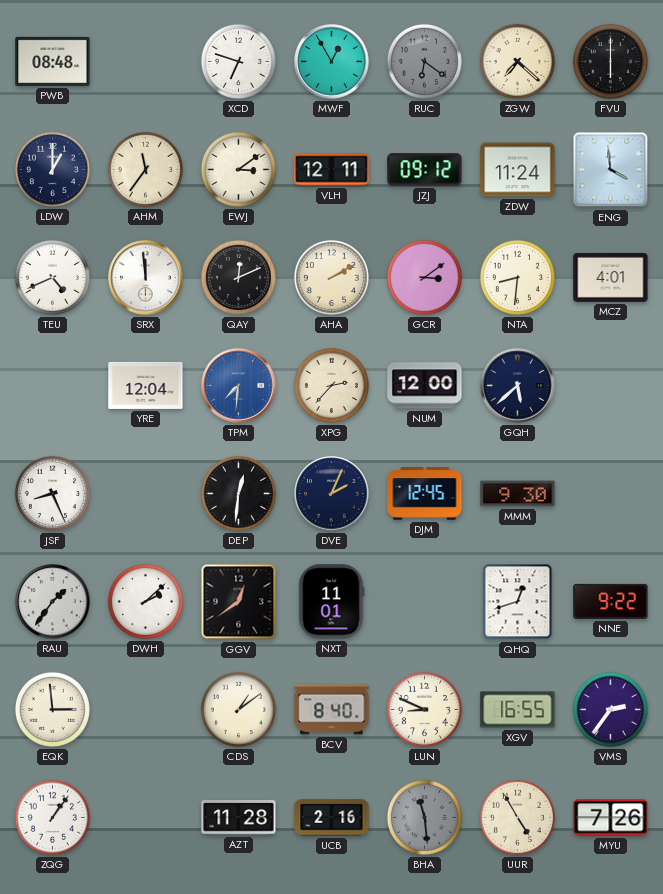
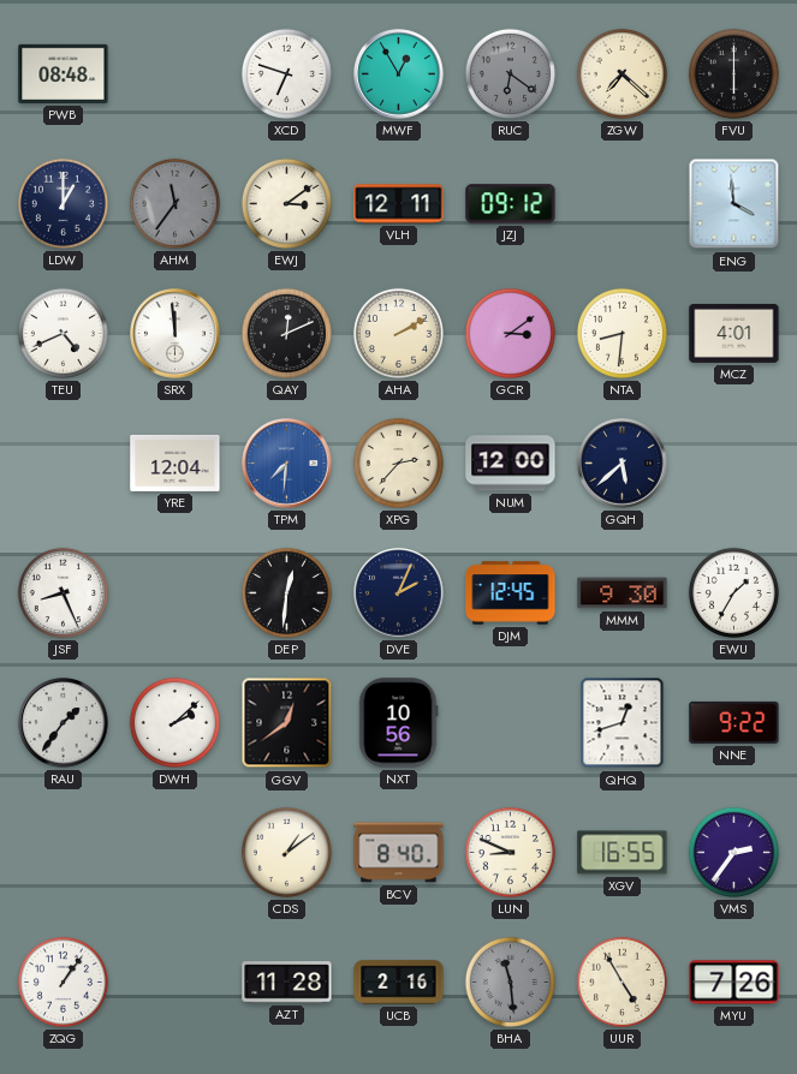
AHM dial: cream -> grey
ZDW: 11:24 -> none
EWU: none -> 1:35
NXT: 11:01 -> 10:56
EQK: 2:59 -> none
